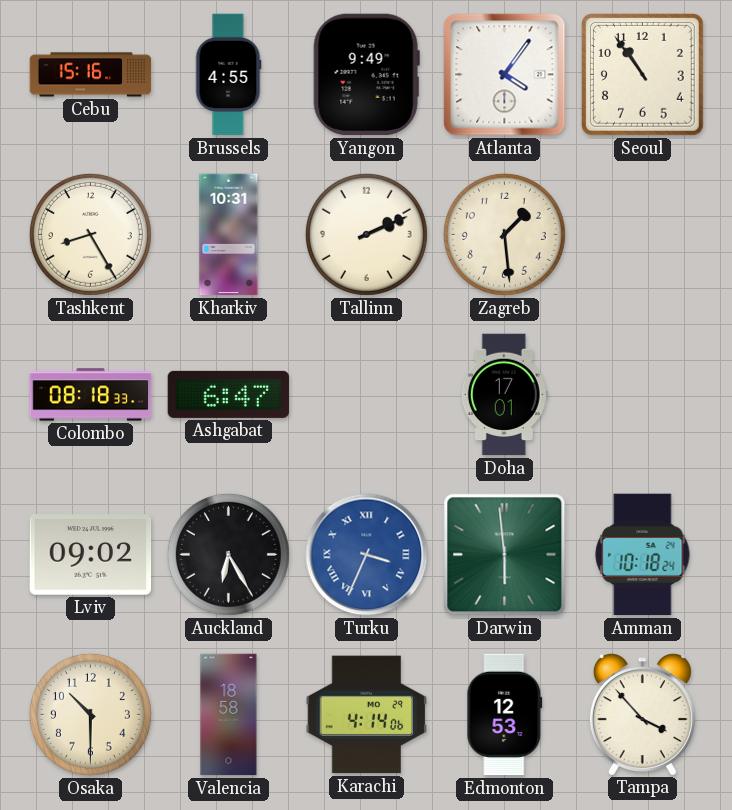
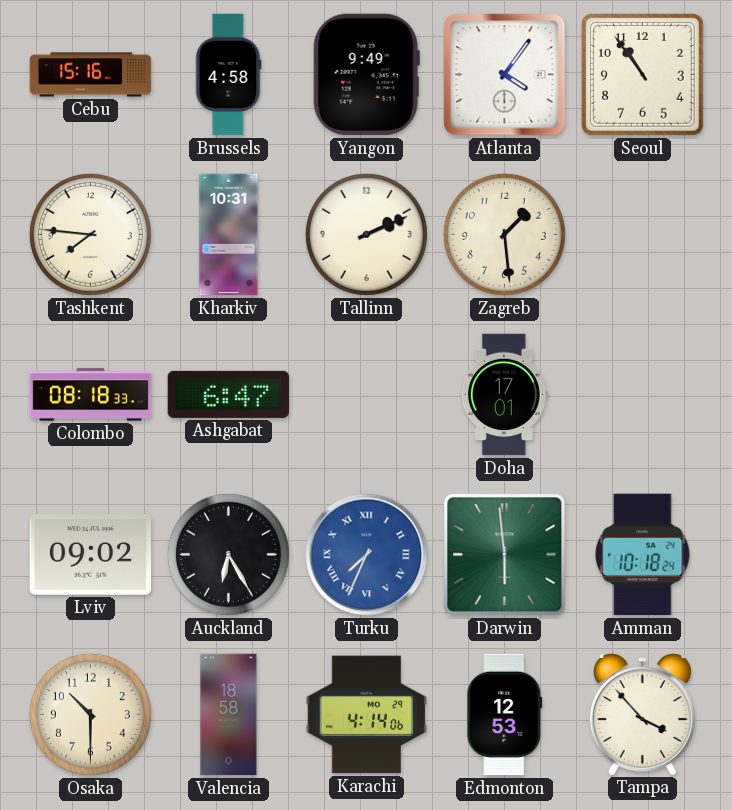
Brussels: 4:55 -> 4:58
Tashkent: 8:25 -> 7:46
Turku: 3:34 -> 7:34
